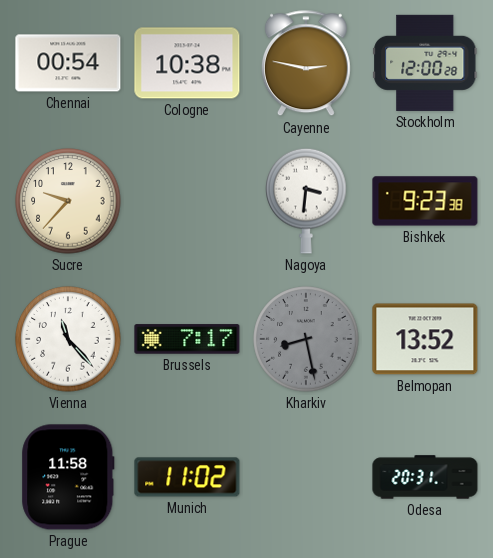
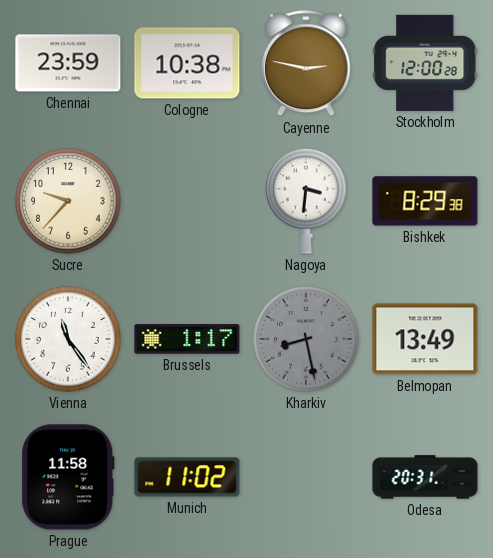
Chennai: 00:54 -> 23:59
Bishkek: 9:23 -> 8:29
Vienna: 11:23 -> 11:24
Brussels: 7:17 -> 1:17
Belmopan: 13:52 -> 13:49
